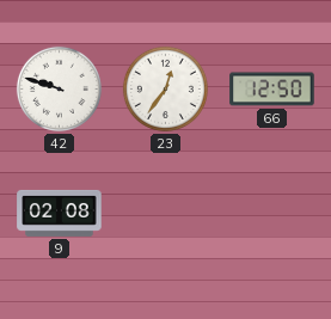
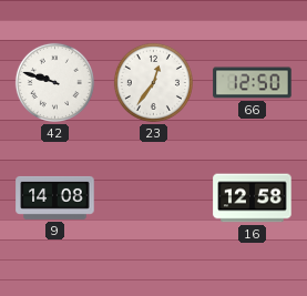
9: 02:08 -> 14:08
16: none -> 12:58
